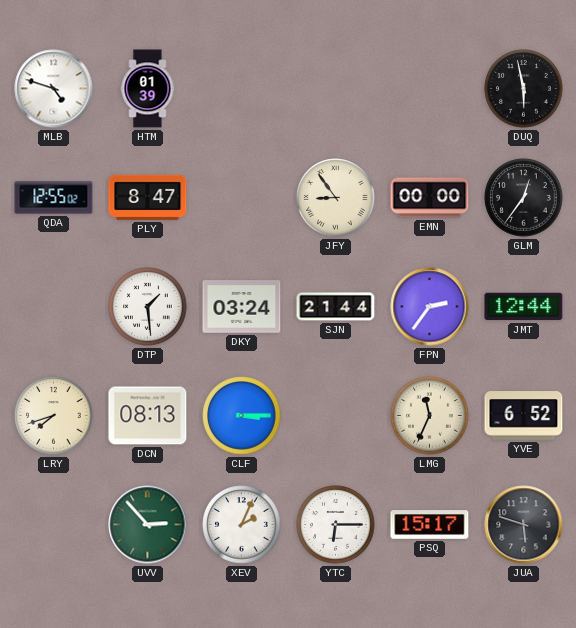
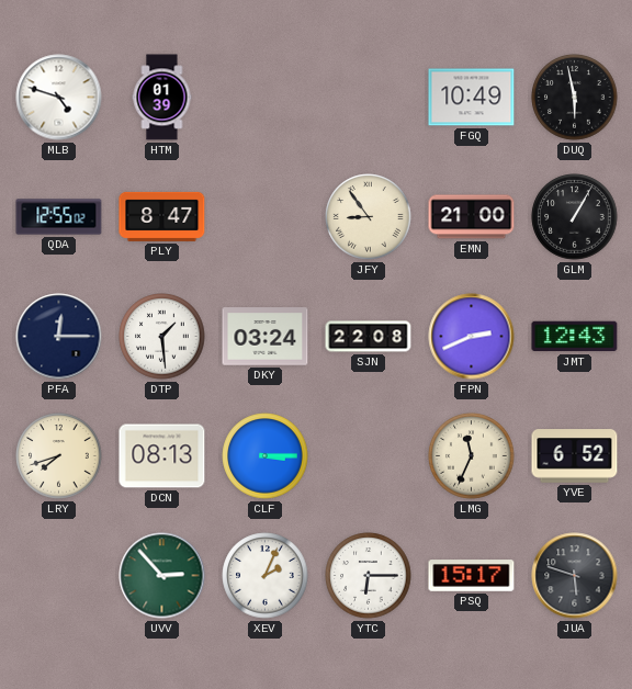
FGQ: none -> 10:49
EMN: 00:00 -> 21:00
GLM: 12:36 -> 1:05
PFA: none -> 12:15
SJN: 21:44 -> 22:08
FPN: 2:36 -> 2:41
JMT: 12:44 -> 12:43
